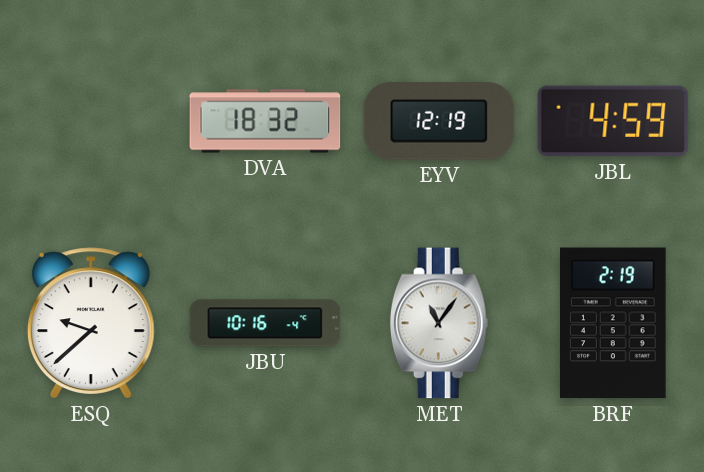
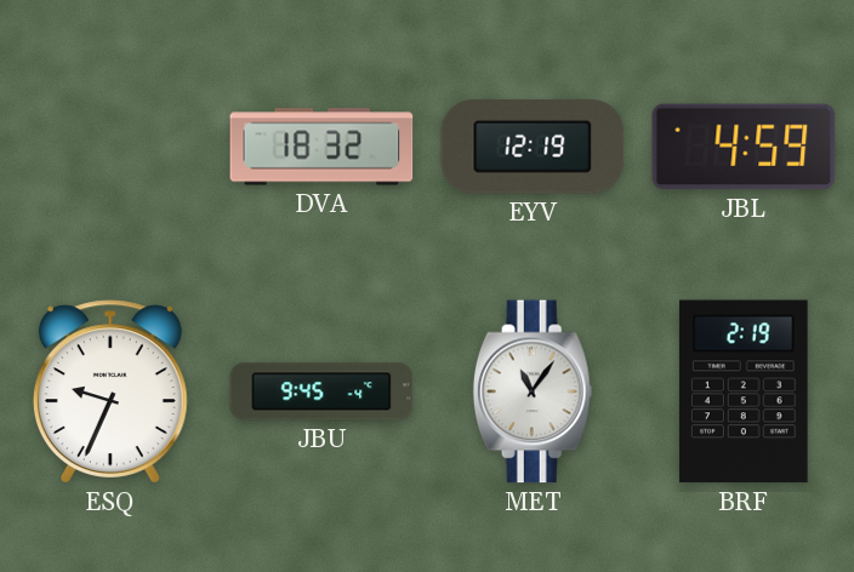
ESQ: 9:38 -> 9:34
JBU: 10:16 -> 9:45
